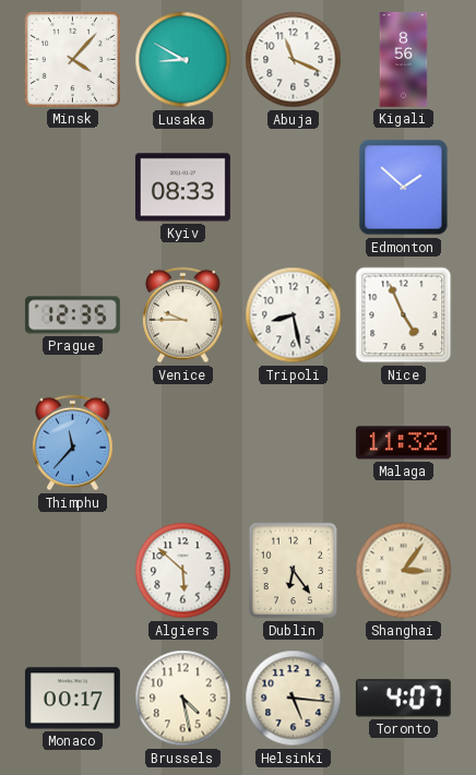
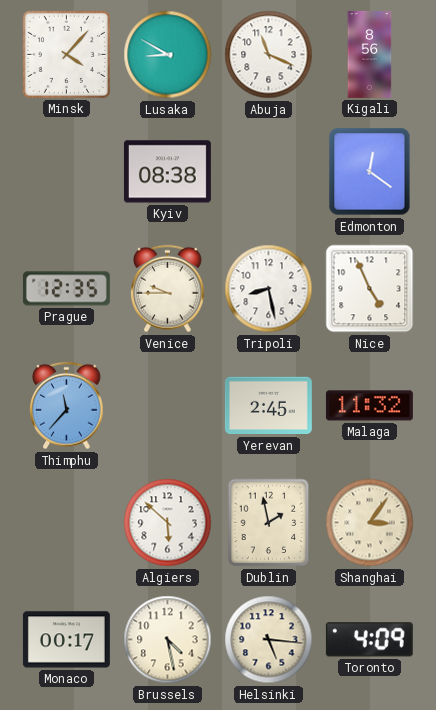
Kyiv: 08:33 -> 08:38
Edmonton: 1:52 -> 12:21
Yerevan: none -> 2:45
Dublin: 6:24 -> 1:58
Toronto: 4:07 -> 4:09
